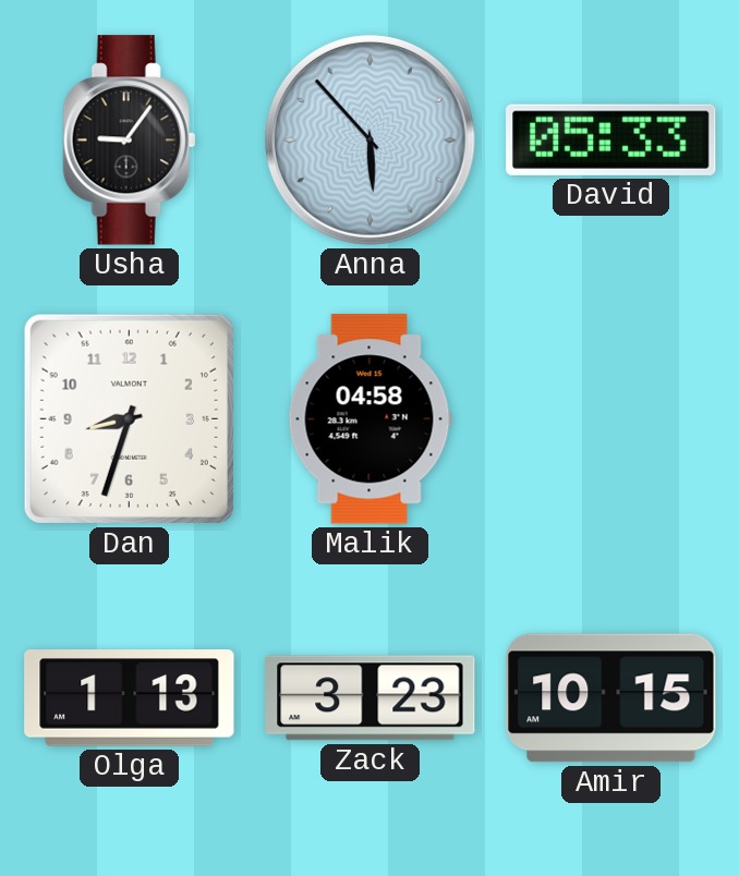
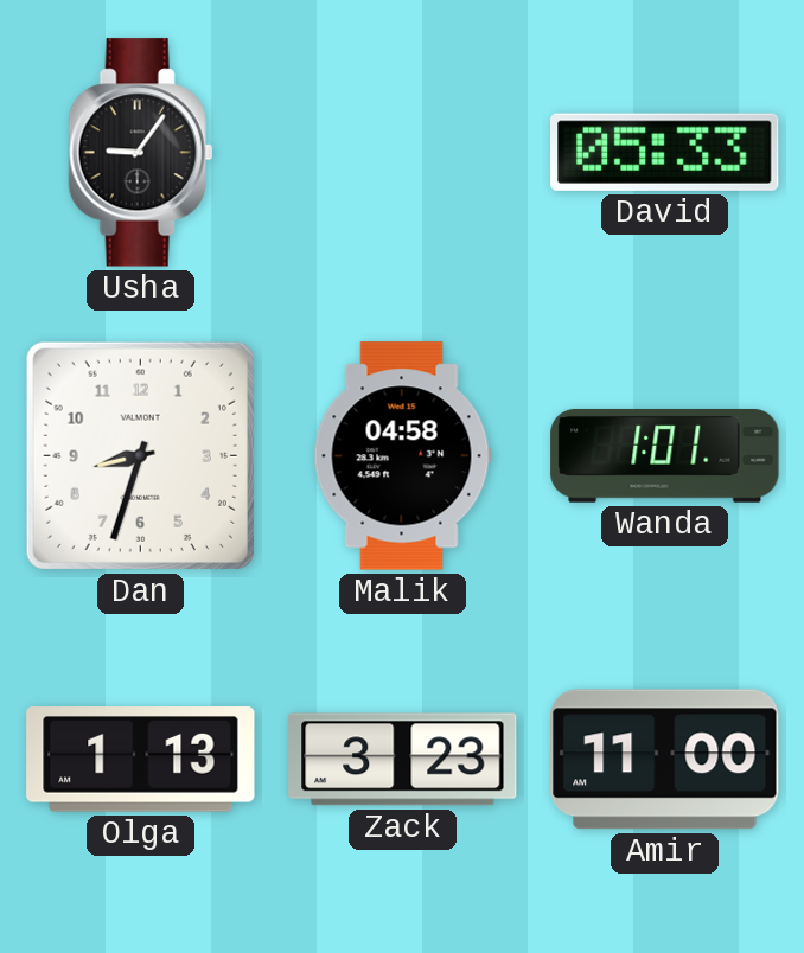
Anna: 5:53 -> none
Wanda: none -> 1:01
Amir: 10:15 -> 11:00
